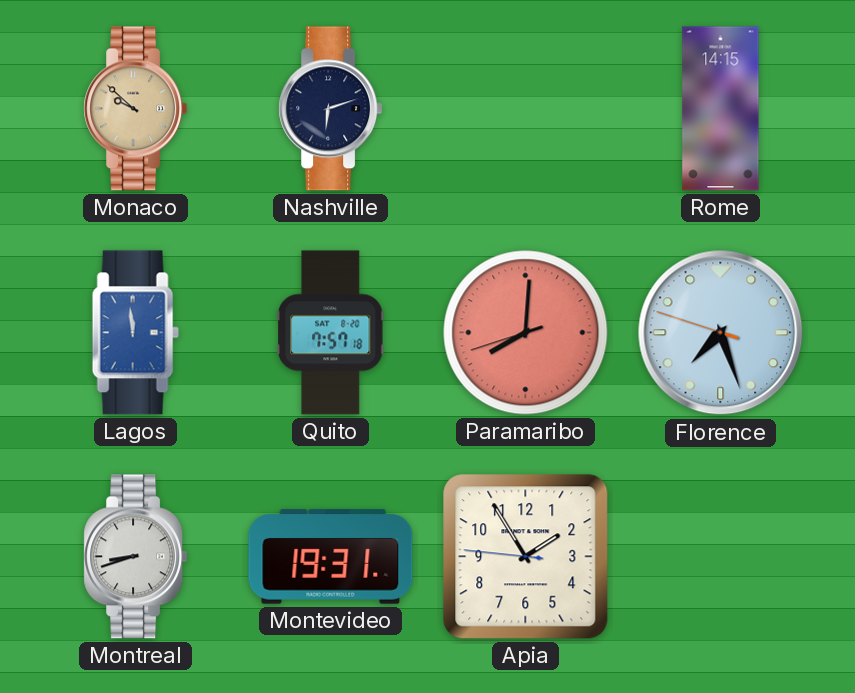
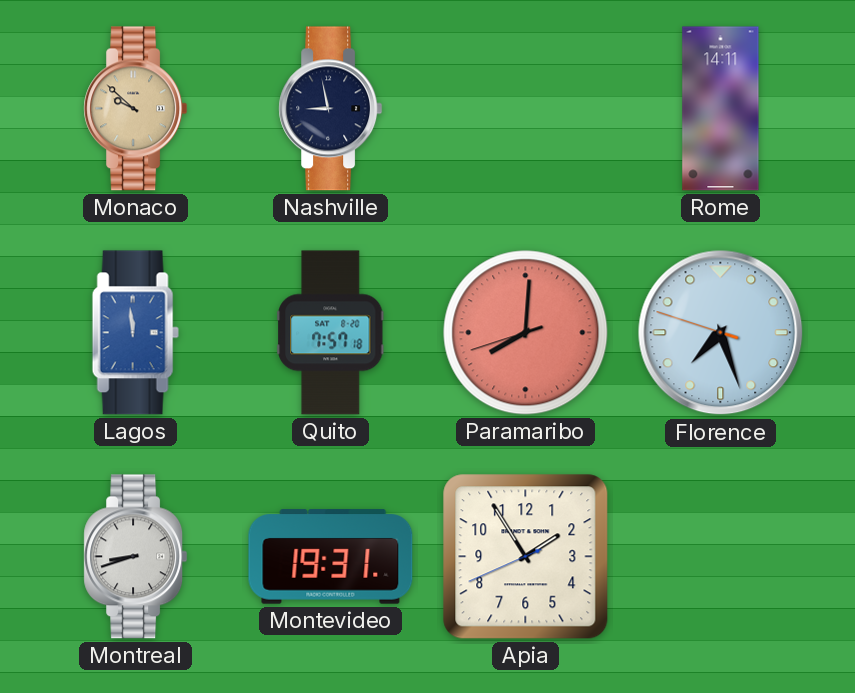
Nashville: 6:12 -> 8:58
Rome: 14:15 -> 14:11
Apia: 1:54:46 -> 1:54:41
